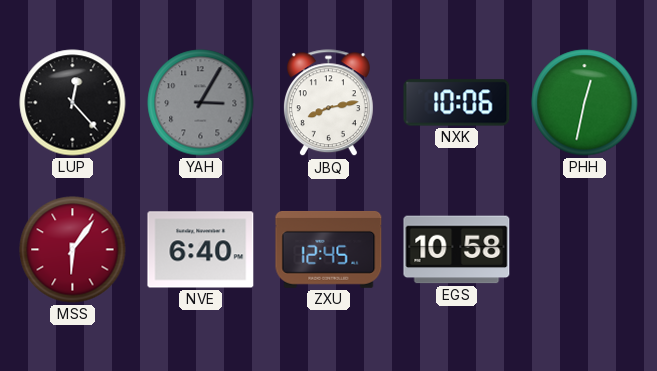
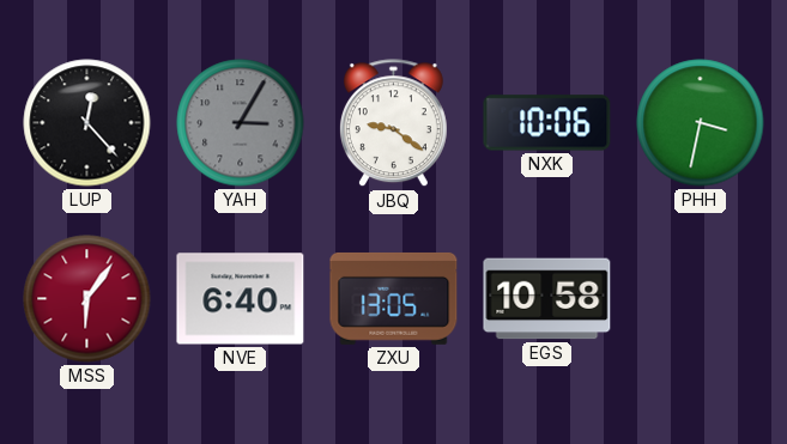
JBQ: 8:13 -> 9:21
PHH: 12:32 -> 3:32
ZXU: 12:45 -> 13:05
